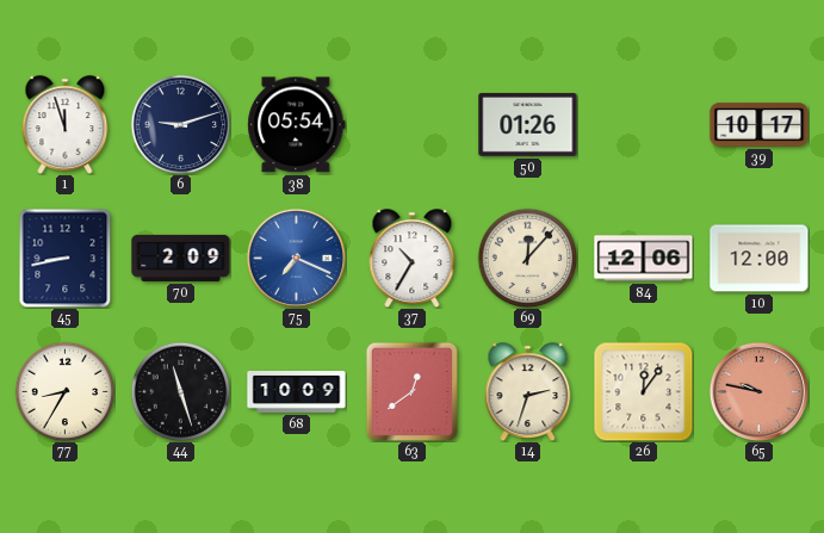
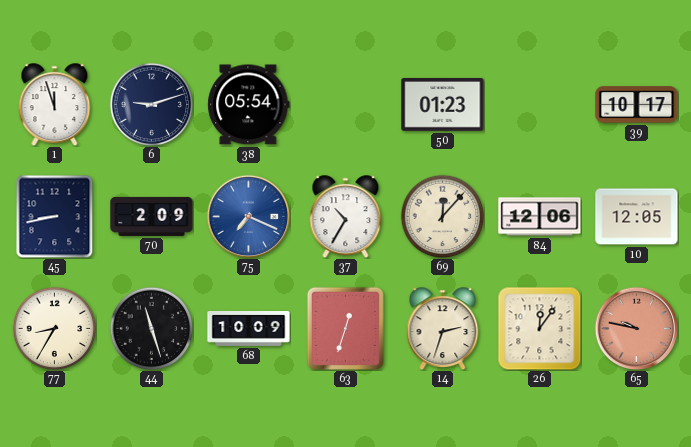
50: 01:26 -> 01:23
10: 12:00 -> 12:05
63: 12:39 -> 12:33
